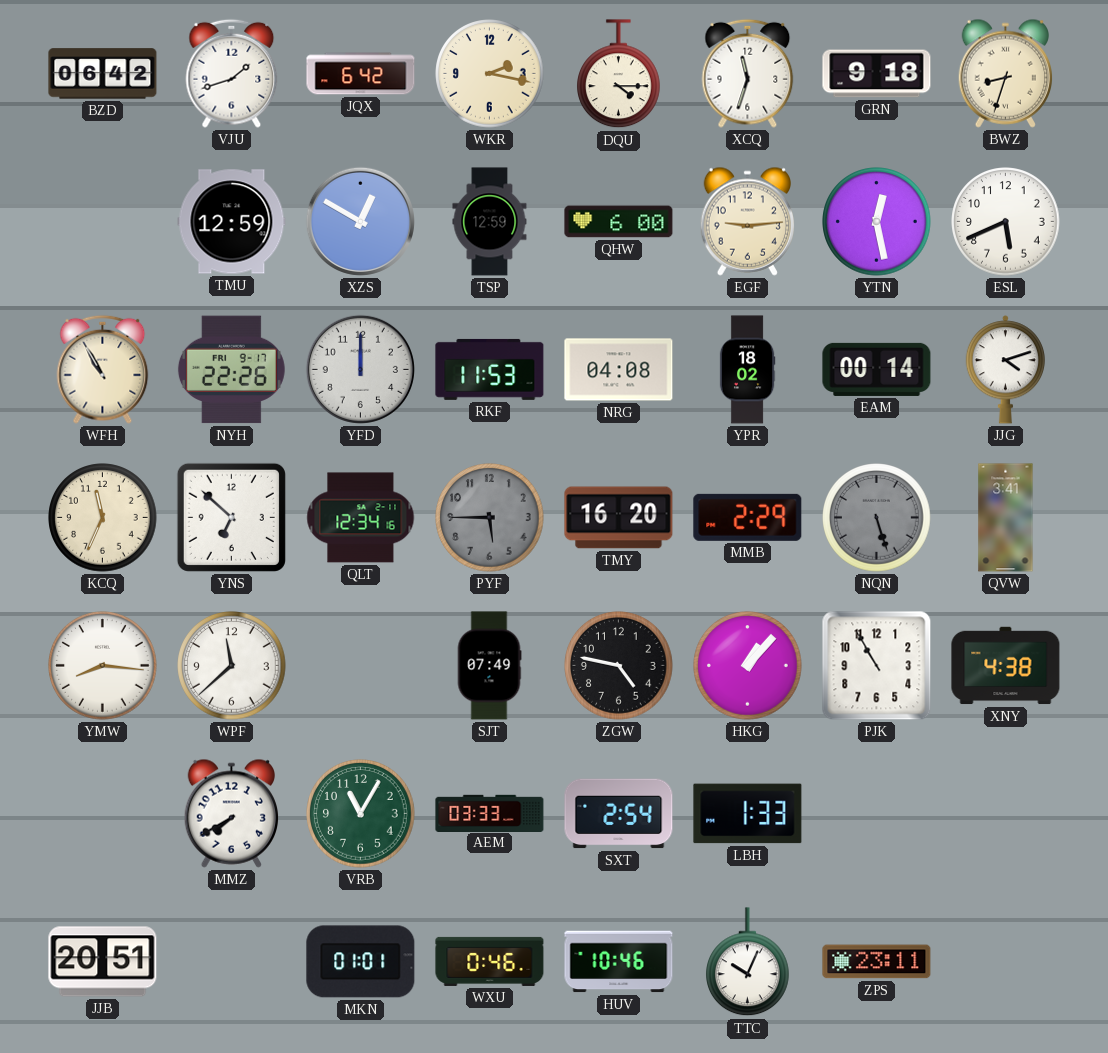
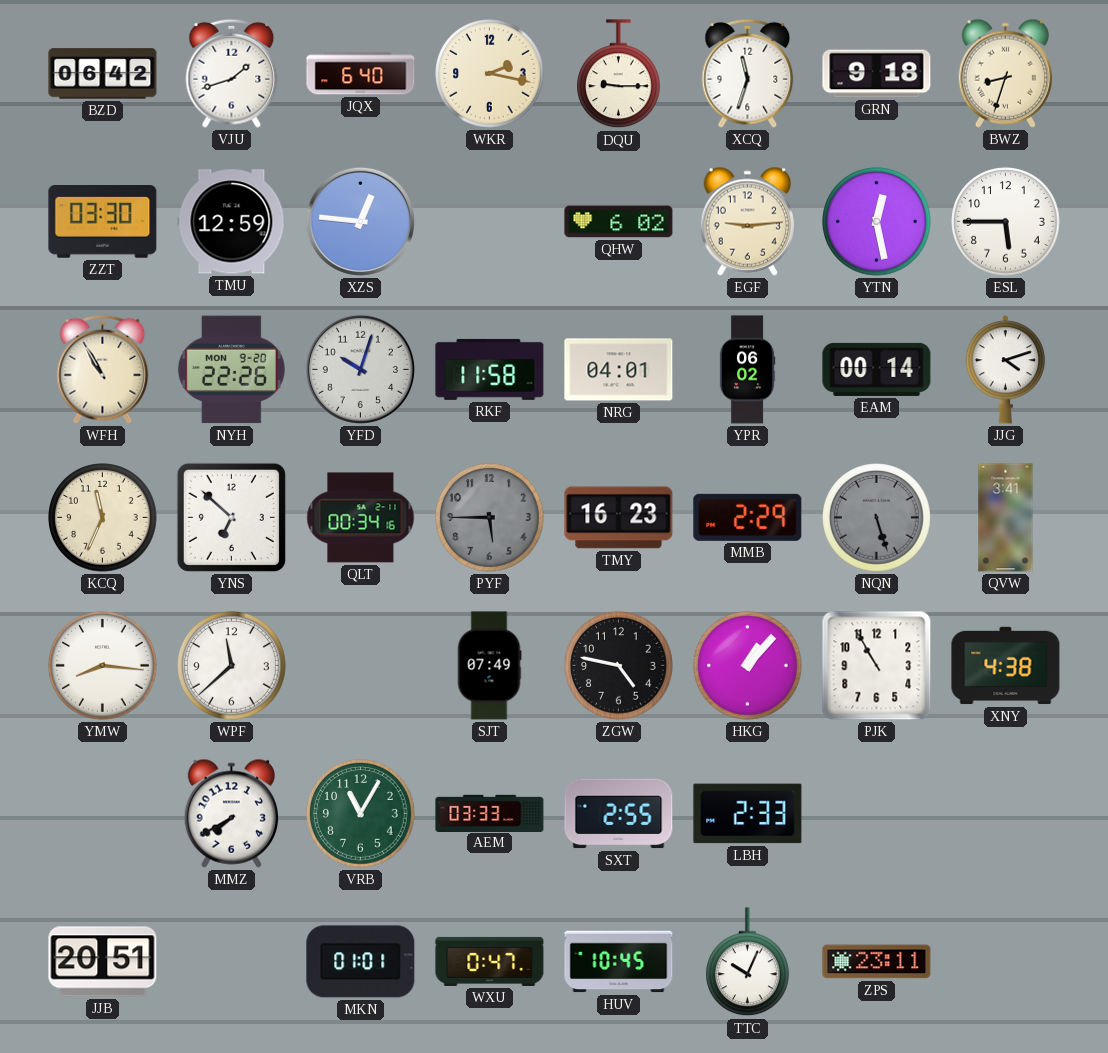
JQX: 6:42 -> 6:40
DQU: 4:15 -> 9:15
ZZT: none -> 03:30
XZS: 12:50 -> 12:46
TSP: 12:59 -> none
QHW: 6:00 -> 6:02
ESL: 5:41 -> 5:45
NYH date: FRI 9-17 -> MON 9-20
YFD: 12:00 -> 10:03
RKF: 11:53 -> 11:58
NRG: 04:08 -> 04:01
YPR: 18:02 -> 06:02
QLT: 12:34 -> 00:34
TMY: 16:20 -> 16:23
SXT: 2:54 -> 2:55
LBH: 1:33 -> 2:33
WXU: 0:46 -> 0:47
HUV: 10:46 -> 10:45
